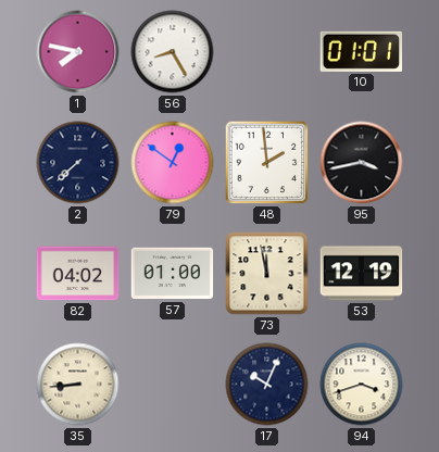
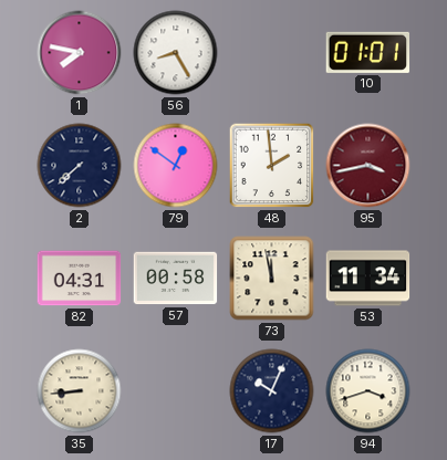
95 dial: black -> burgundy
82: 04:02 -> 04:31
57: 01:00 -> 00:58
53: 12:19 -> 11:34
